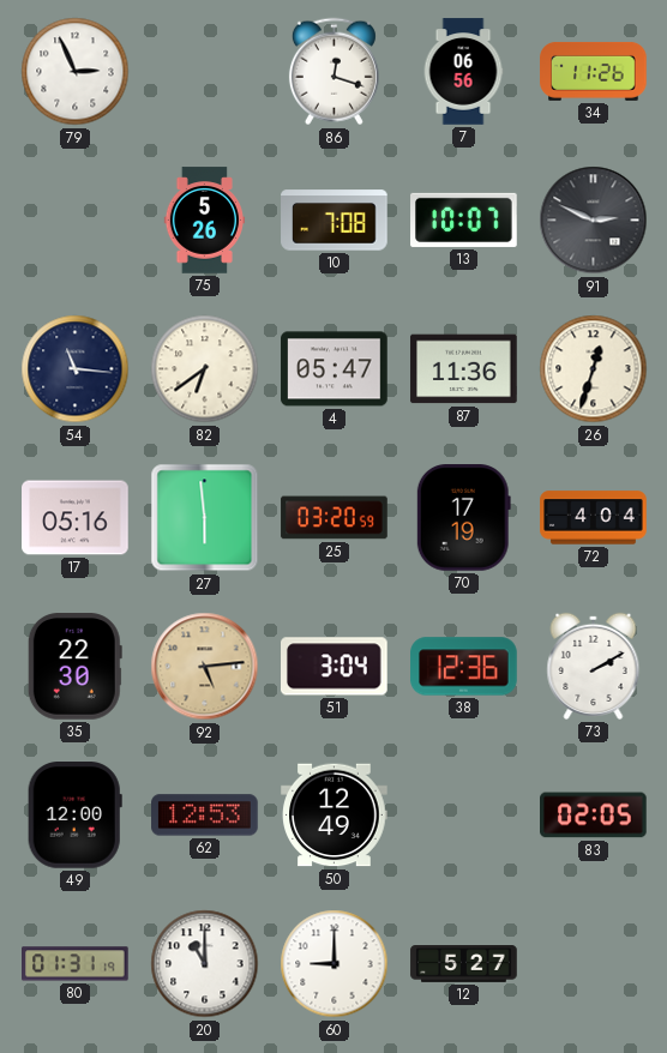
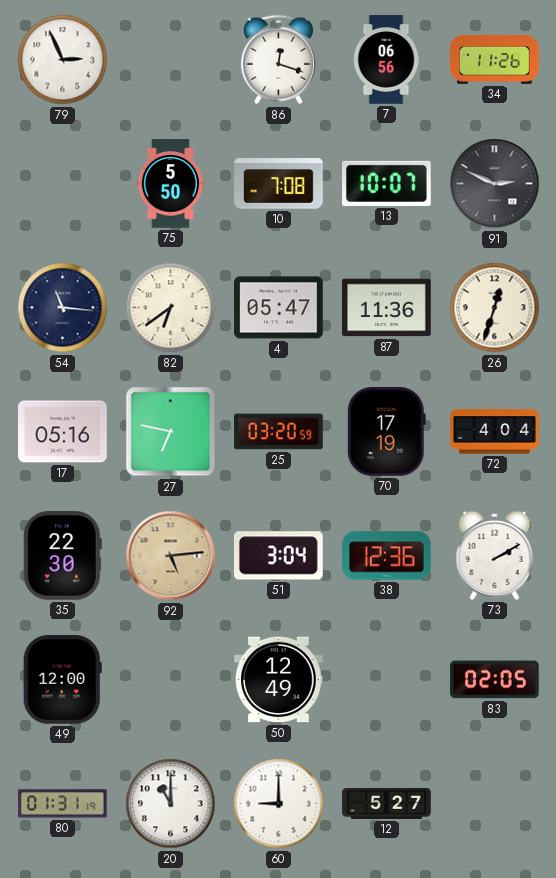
75: 5:26 -> 5:50
27: 5:59 -> 6:47
62: 12:53 -> none
